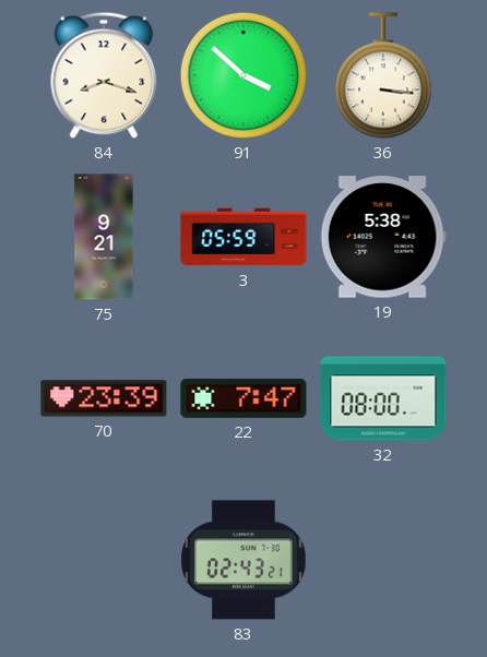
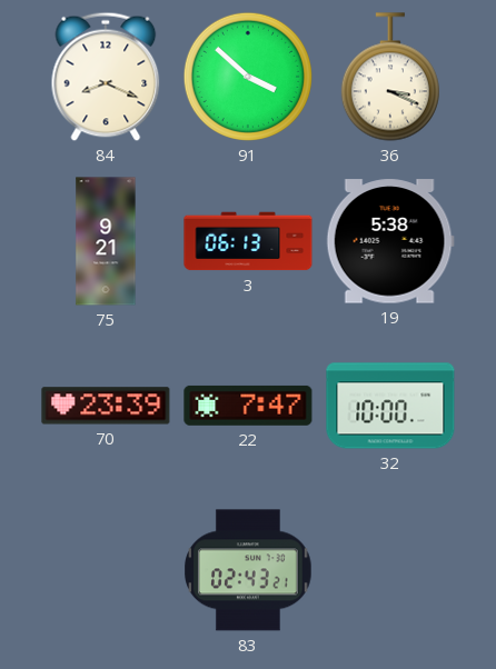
84: 8:18 -> 8:19
36: 3:16 -> 3:19
3: 05:59 -> 06:13
32: 08:00 -> 10:00
